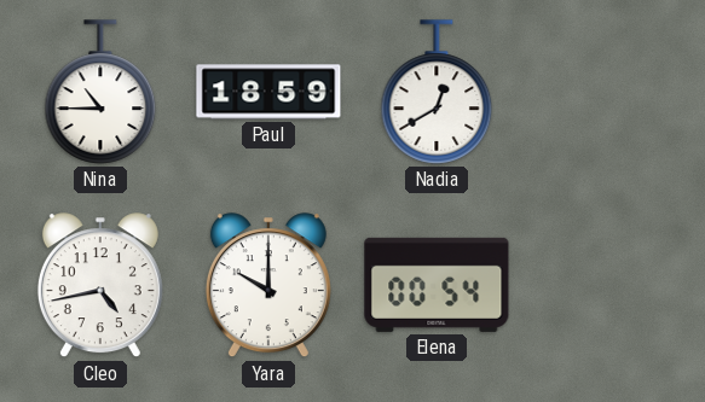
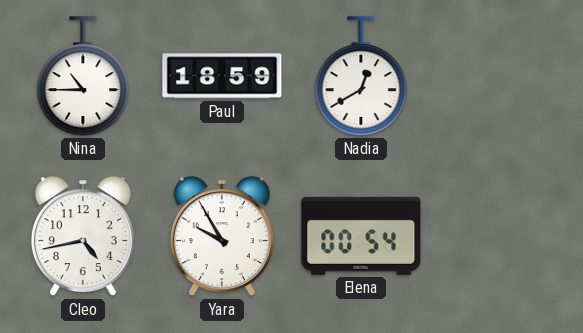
Yara: 10:00 -> 9:55
